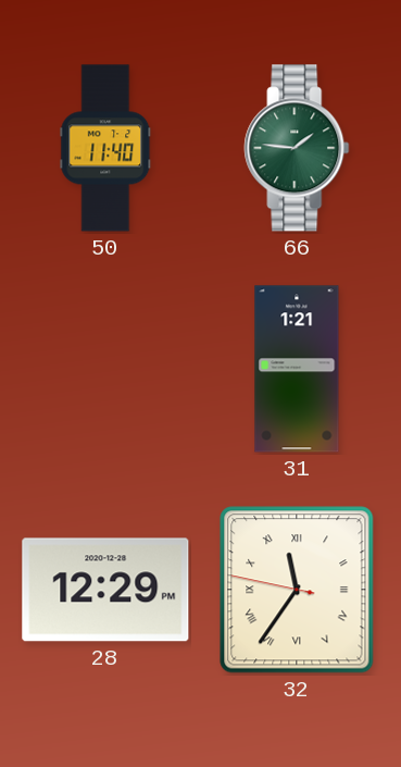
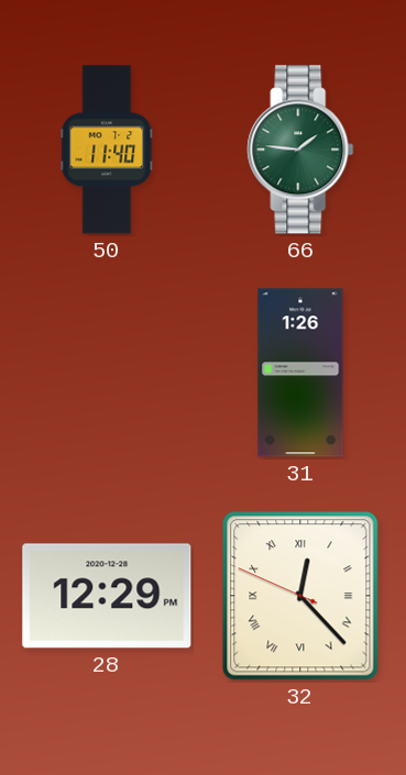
31: 1:21 -> 1:26
32: 11:35 -> 12:22
